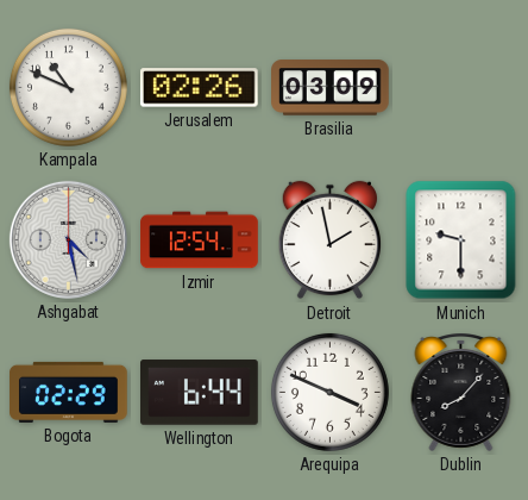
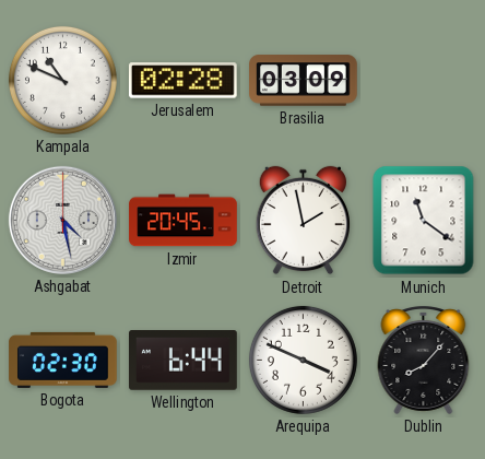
Jerusalem: 02:26 -> 02:28
Izmir: 12:54 -> 20:45
Munich: 9:30 -> 11:21
Bogota: 02:29 -> 02:30
